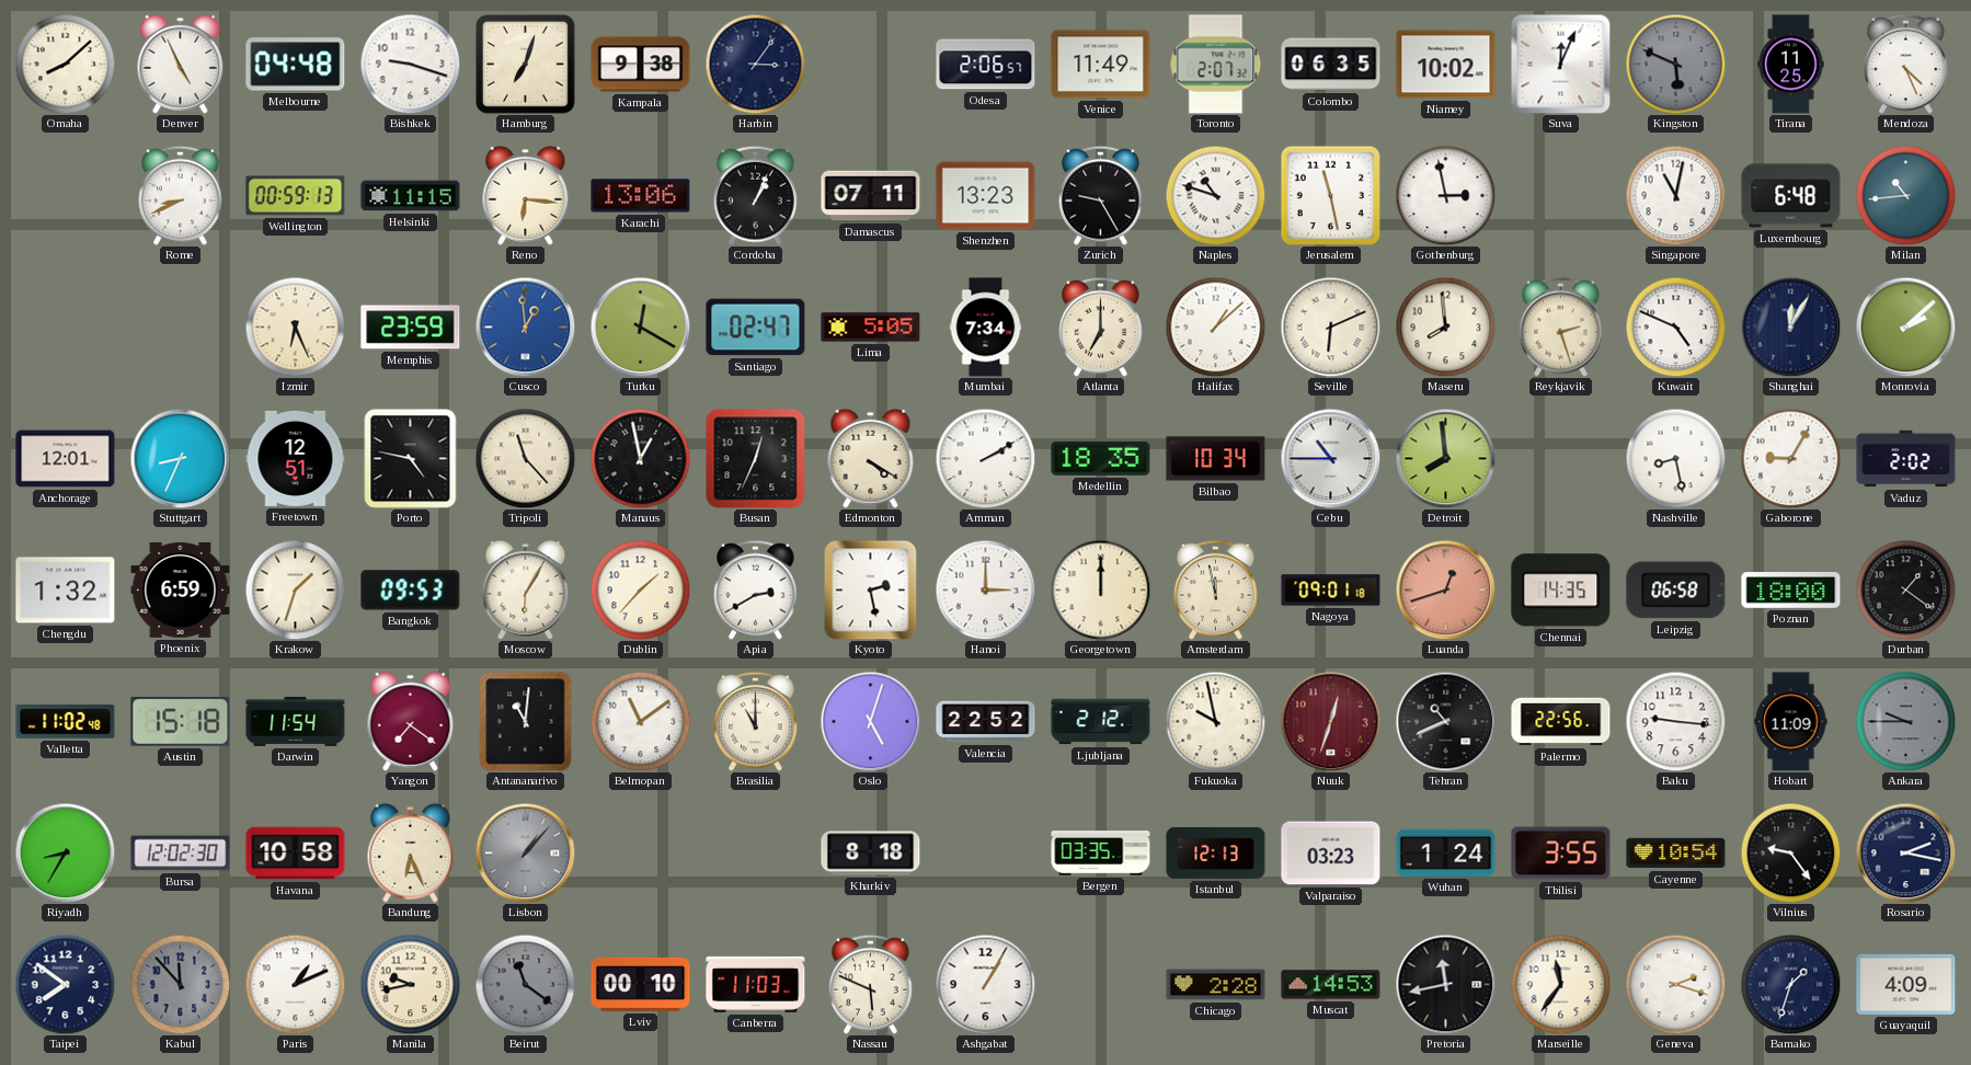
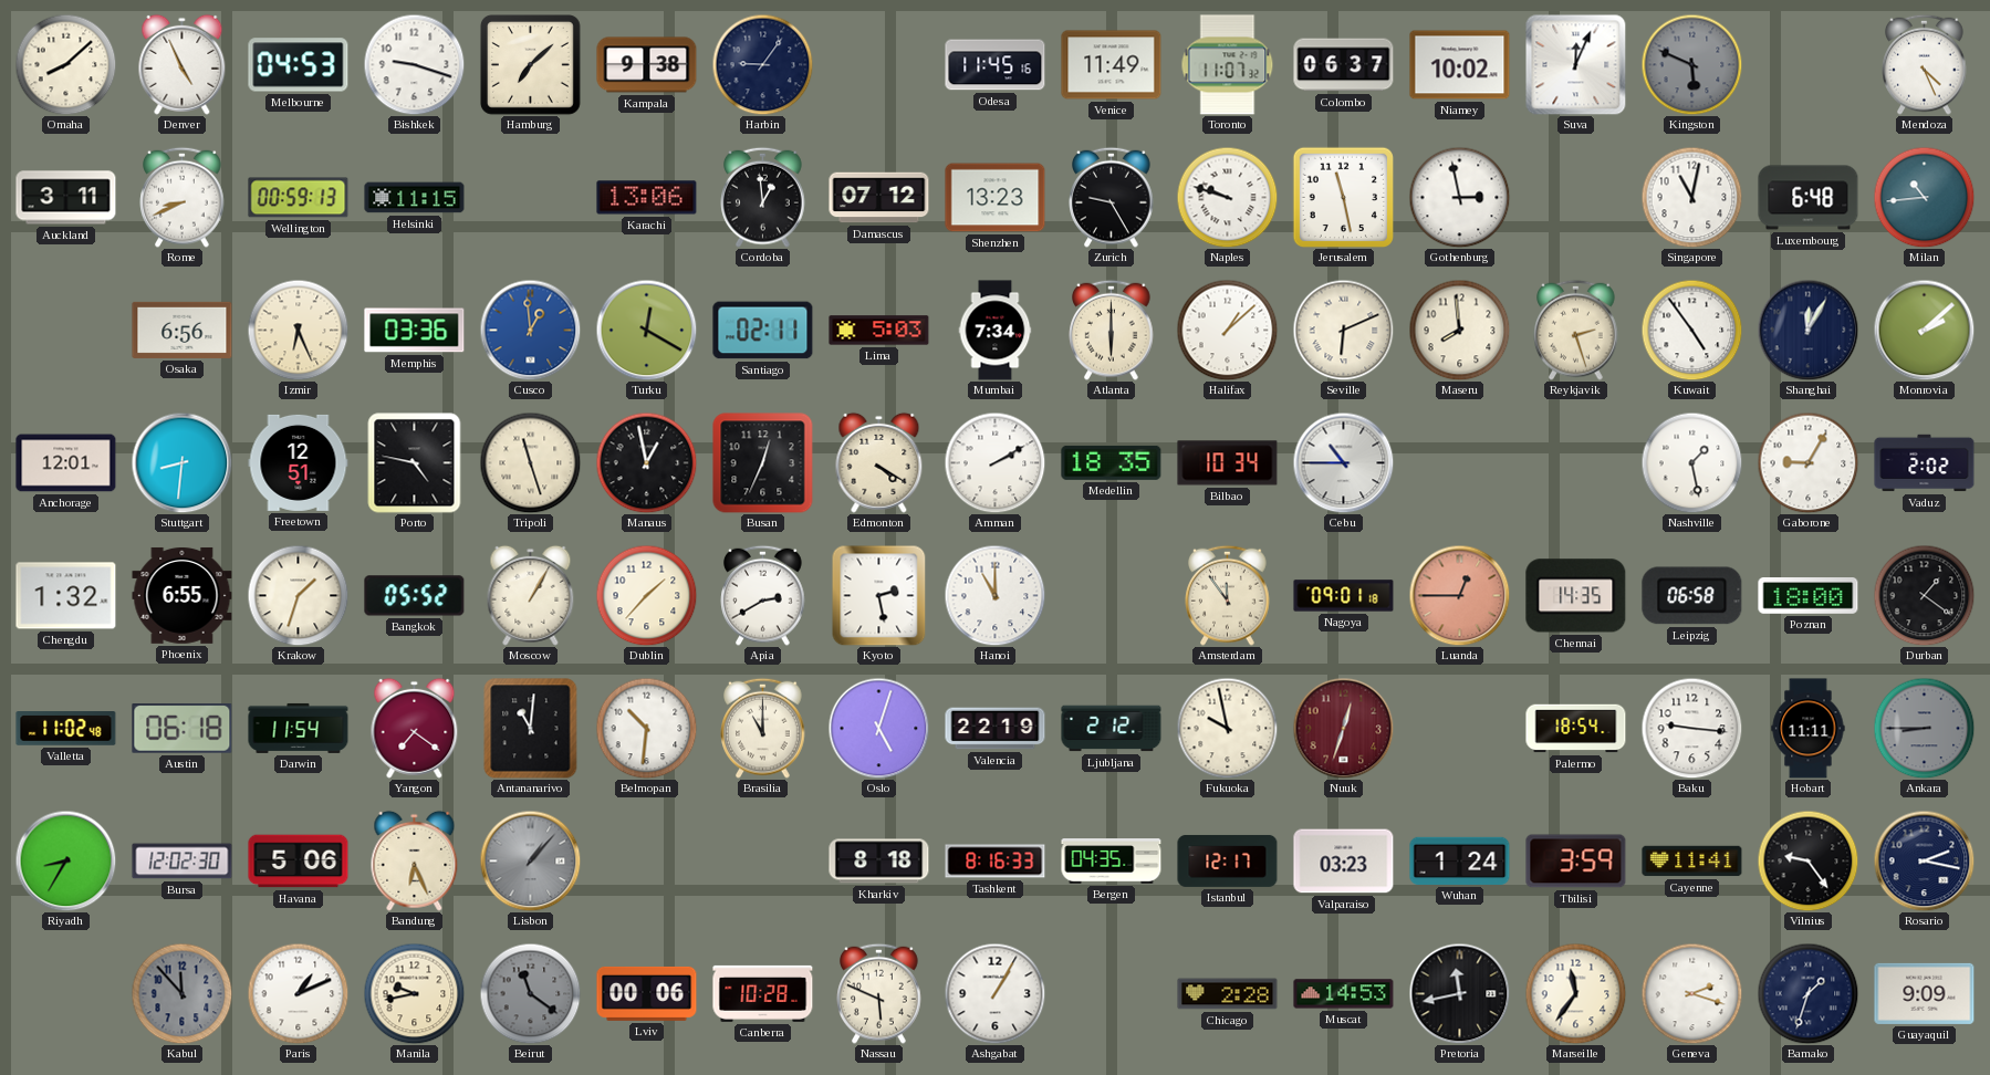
Melbourne: 04:48 -> 04:53
Hamburg: 7:03 -> 7:08
Harbin: 3:06 -> 9:06
Odesa: 2:06 -> 11:45
Toronto: 2:07 -> 11:07
Colombo: 06:35 -> 06:37
Tirana: 11:25 -> none
Auckland: none -> 3:11
Reno: 6:16 -> none
Cordoba: 1:04 -> 12:59
Damascus: 07:11 -> 07:12
Naples: 10:48 -> 9:48
Osaka: none -> 6:56
Memphis: 23:59 -> 03:36
Santiago: 02:47 -> 02:11
Lima: 5:05 -> 5:03
Atlanta: 7:00 -> 6:00
Kuwait: 4:49 -> 4:54
Stuttgart: 8:34 -> 8:31
Tripoli: 11:23 -> 11:27
Detroit: 7:59 -> none
Nashville: 8:28 -> 1:28
Phoenix: 6:59 -> 6:55
Bangkok: 09:53 -> 05:52
Moscow: 6:05 -> 1:05
Hanoi: 3:00 -> 11:00
Georgetown: 12:00 -> none
Amsterdam: 11:58 -> 11:54
Luanda: 12:42 -> 12:45
Austin: 15:18 -> 06:18
Belmopan: 11:09 -> 10:31
Valencia: 22:52 -> 22:19
Tehran: 10:41 -> none
Palermo: 22:56 -> 18:54
Hobart: 11:09 -> 11:11
Ankara: 9:45 -> 8:45
Havana: 10:58 -> 5:06
Tashkent: none -> 8:16
Bergen: 03:35 -> 04:35
Istanbul: 12:13 -> 12:17
Tbilisi: 3:55 -> 3:59
Cayenne: 10:54 -> 11:41
Taipei: 7:51 -> none
Lviv: 00:10 -> 00:06
Canberra: 11:03 -> 10:28
Guayaquil: 4:09 -> 9:09
